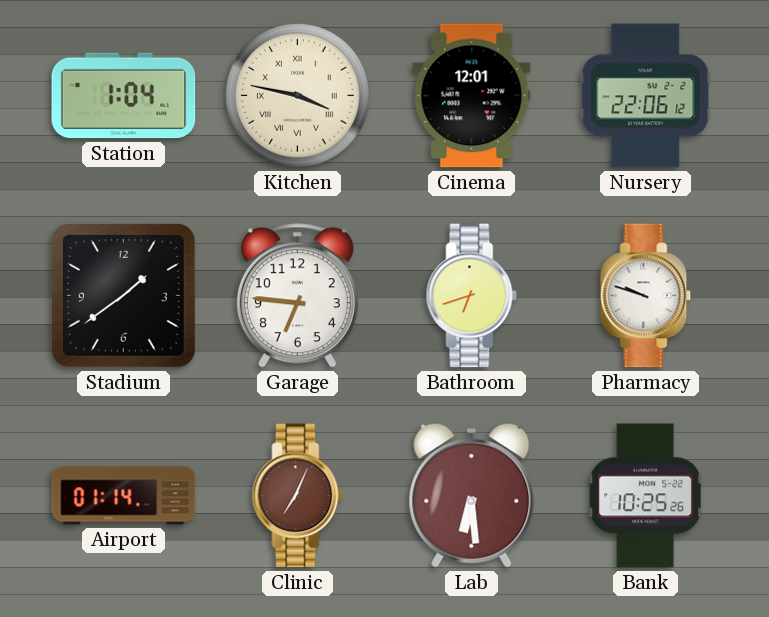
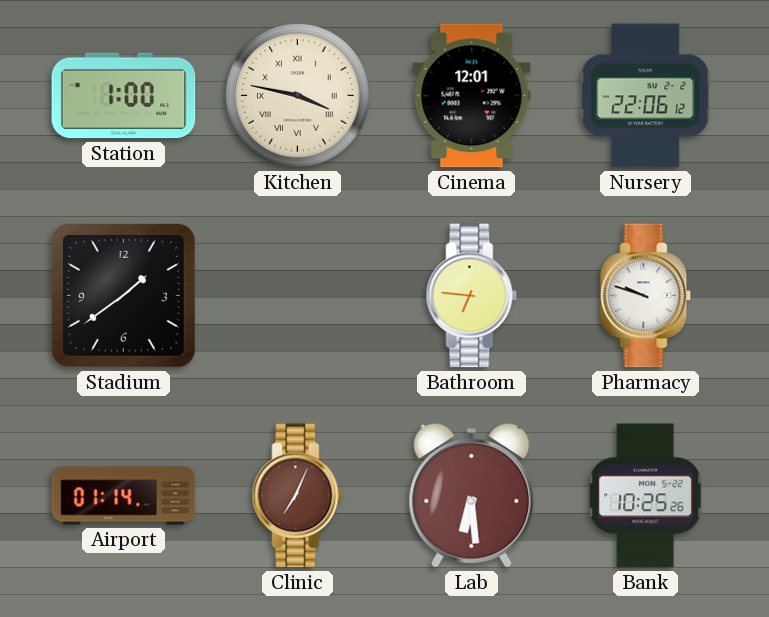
Station: 1:04 -> 1:00
Garage: 6:46 -> none
Bathroom: 6:42 -> 6:46
